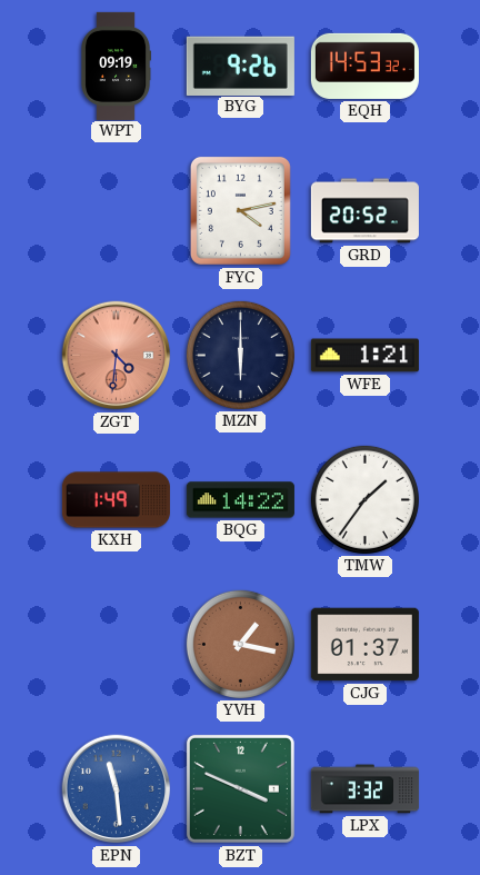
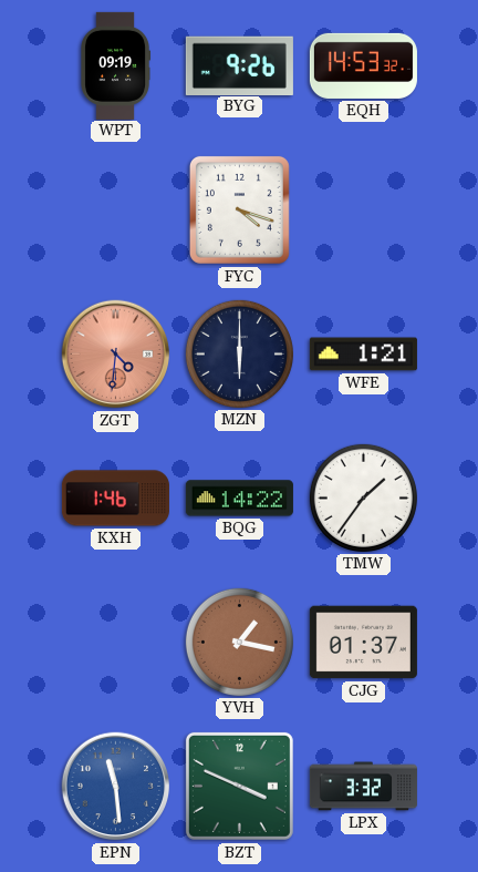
FYC: 4:13 -> 4:18
GRD: 20:52 -> none
KXH: 1:49 -> 1:46
